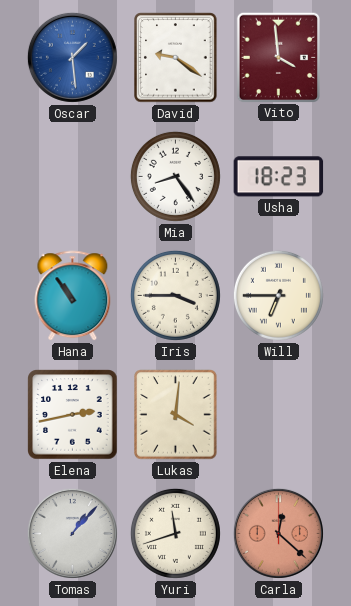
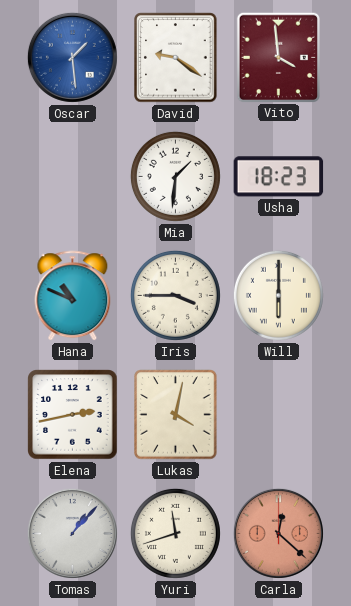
Mia: 8:24 -> 1:31
Hana: 10:54 -> 10:49
Will: 6:45 -> 6:00
Lukas: 4:01 -> 4:02
